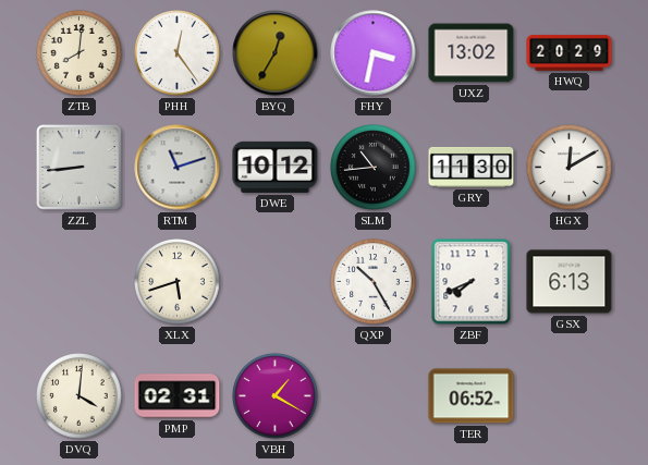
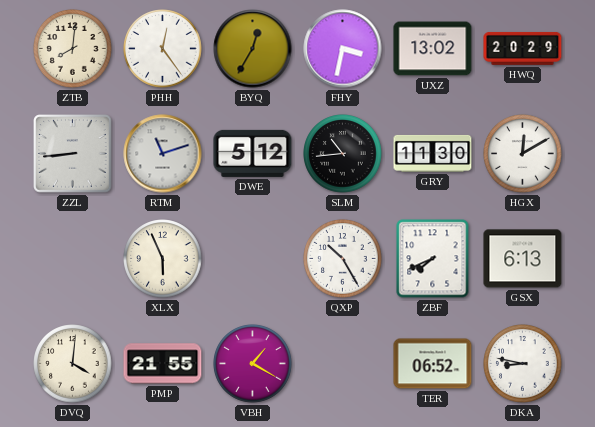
DWE: 10:12 -> 5:12
XLX: 5:42 -> 5:56
PMP: 02:31 -> 21:55
DKA: none -> 8:47
